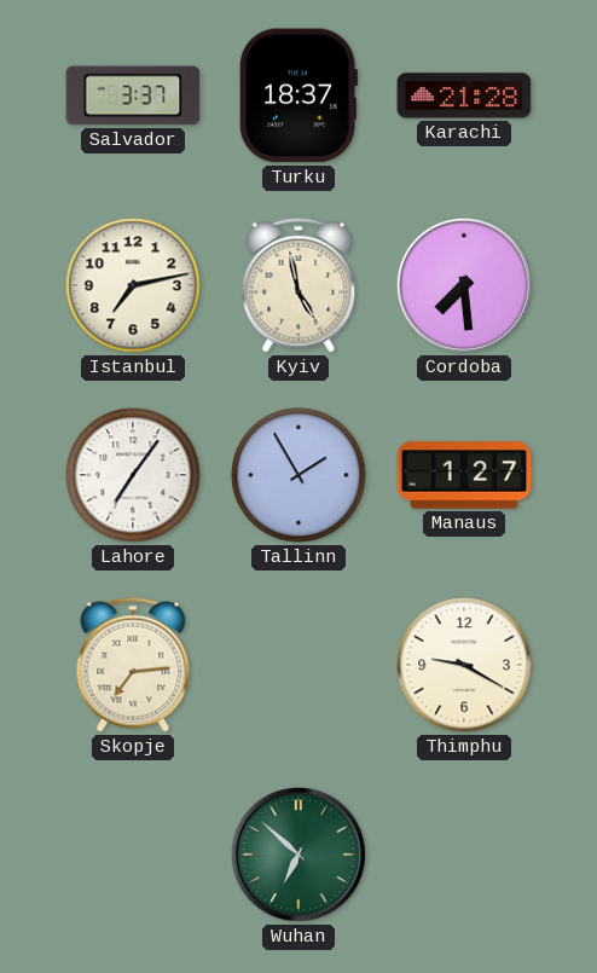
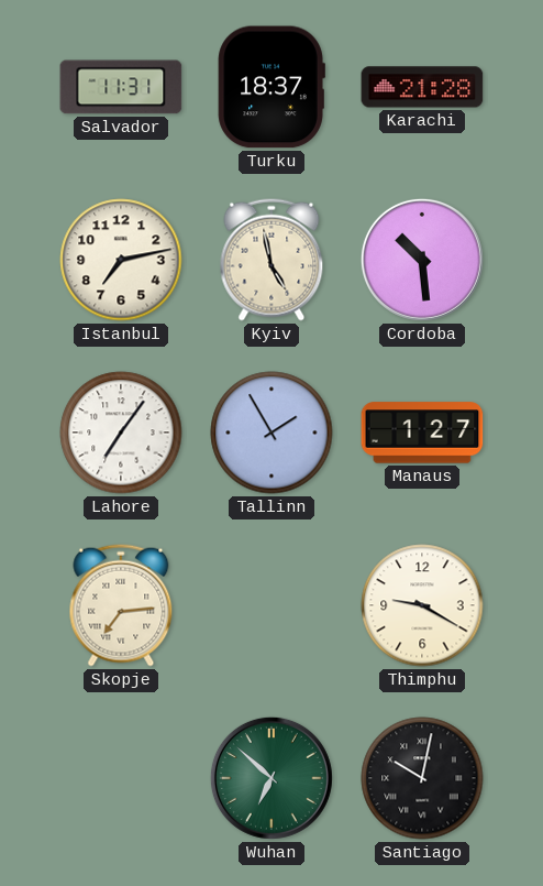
Salvador: 3:37 -> 11:31
Cordoba: 7:29 -> 10:29
Santiago: none -> 10:02
